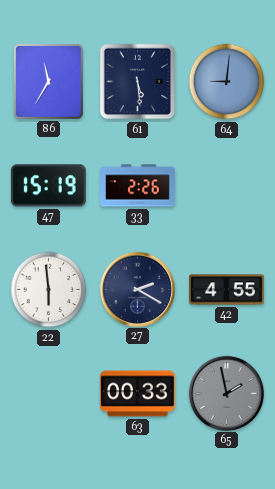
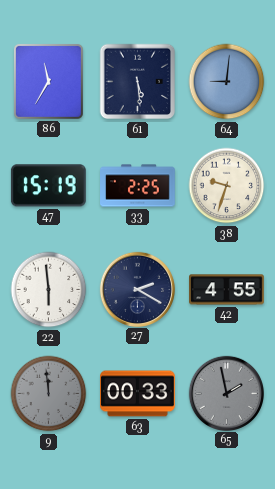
33: 2:26 -> 2:25
38: none -> 9:33
9: none -> 11:59
